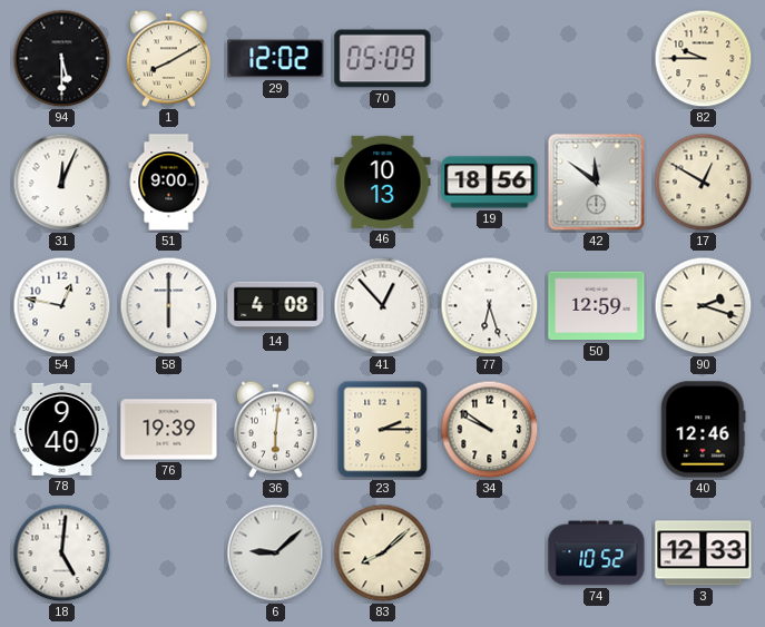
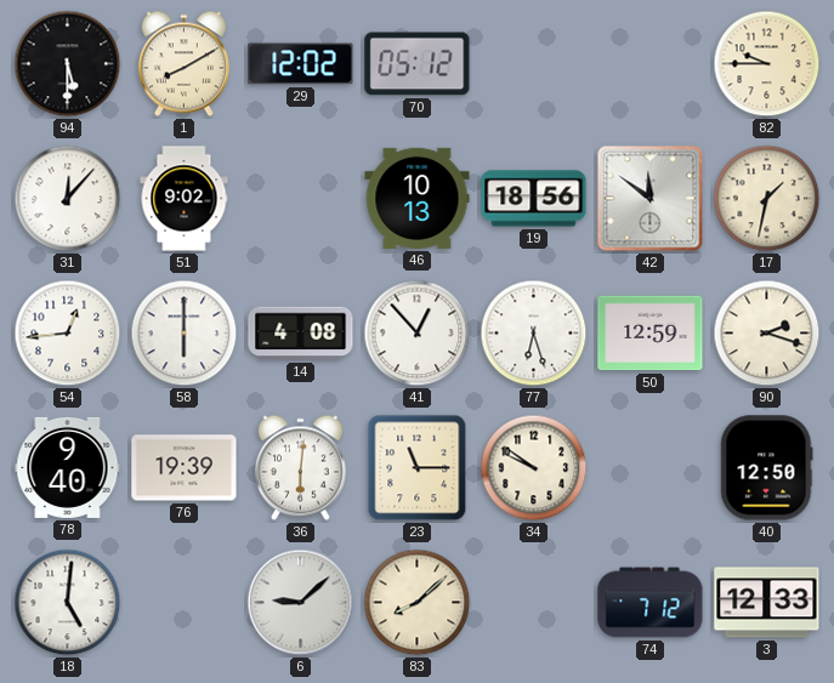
70: 05:09 -> 05:12
31: 12:04 -> 12:07
51: 9:00 -> 9:02
17: 12:50 -> 1:32
54: 12:47 -> 12:44
23: 2:15 -> 11:15
40: 12:46 -> 12:50
74: 10:52 -> 7:12
